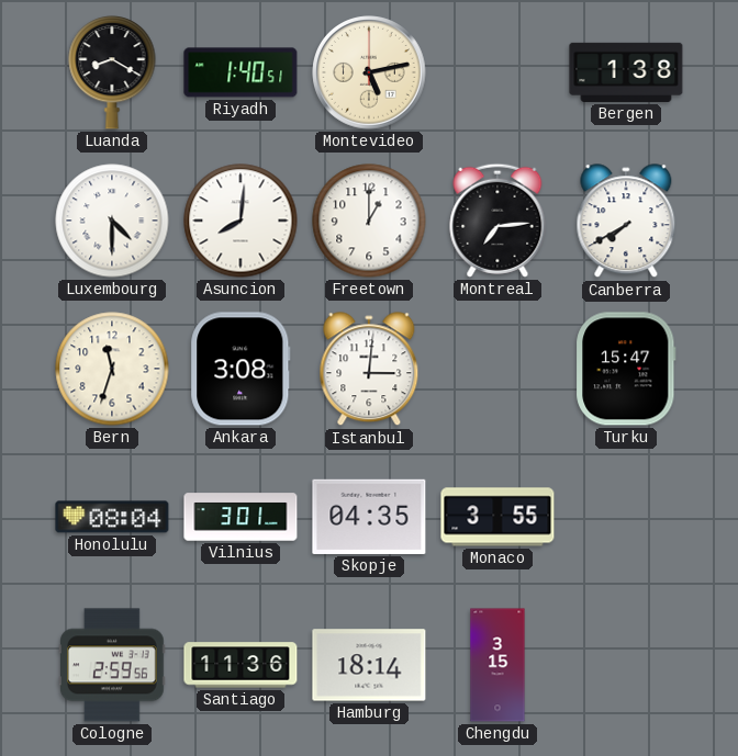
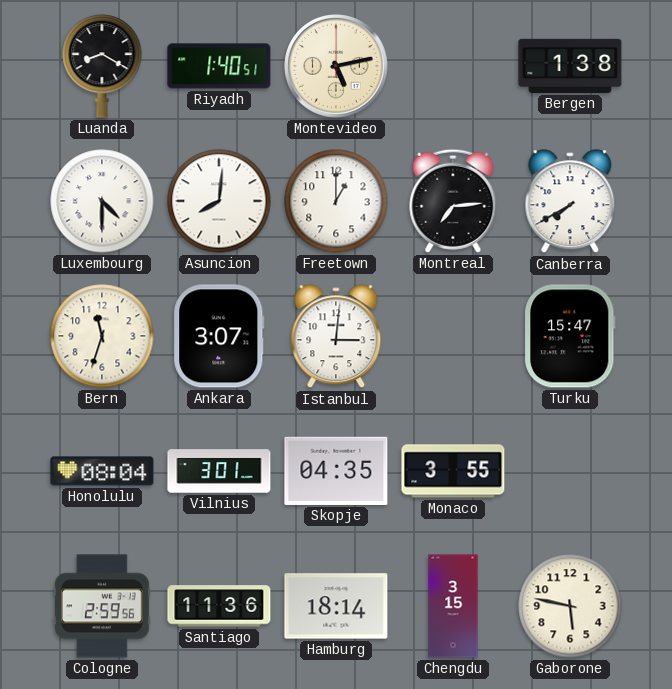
Ankara: 3:08 -> 3:07
Gaborone: none -> 5:47
